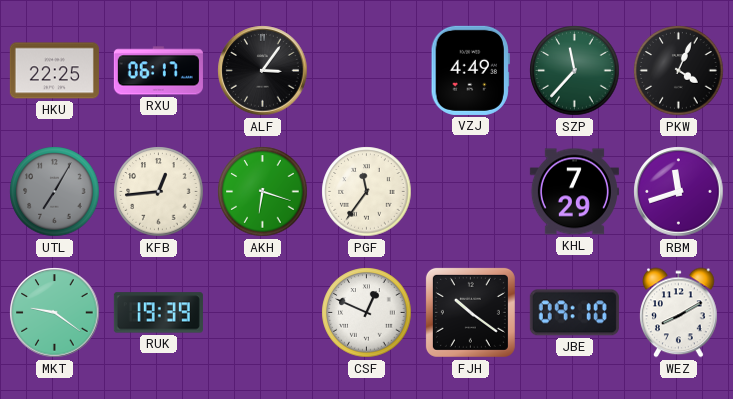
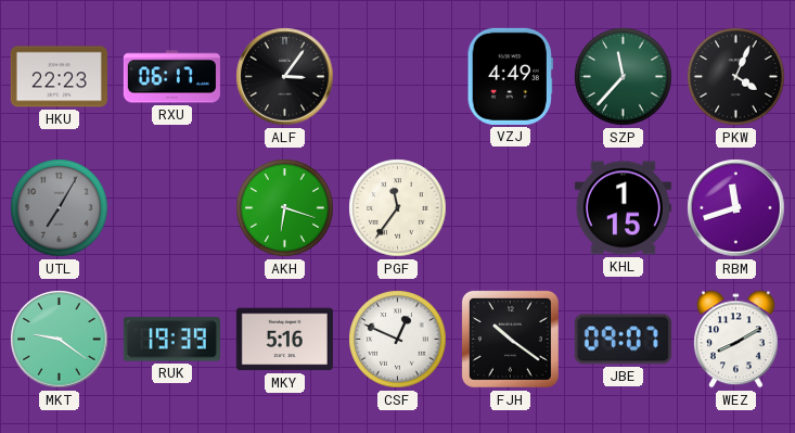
HKU: 22:25 -> 22:23
KFB: 12:44 -> none
KHL: 7:29 -> 1:15
MKY: none -> 5:16
JBE: 09:10 -> 09:07
